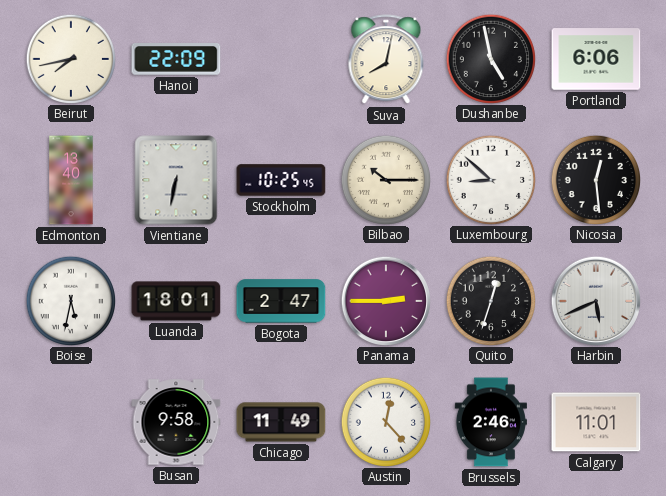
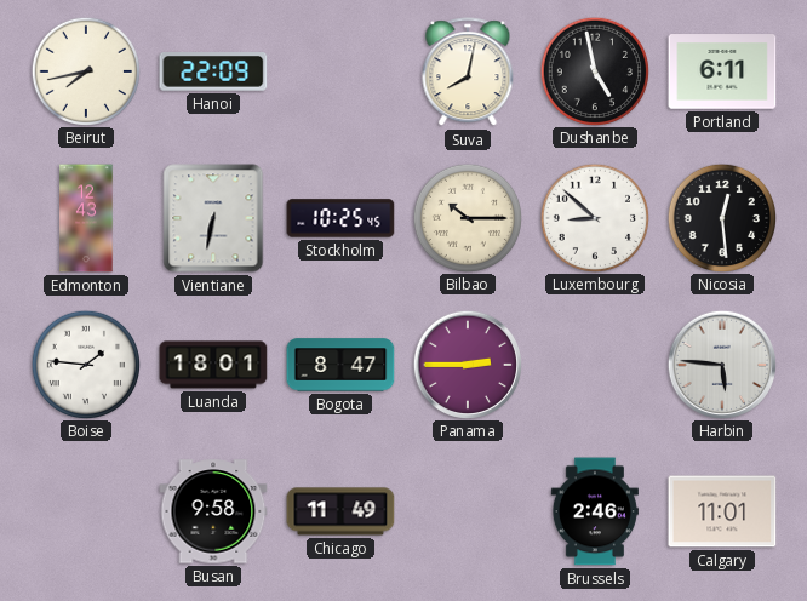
Portland: 6:06 -> 6:11
Edmonton: 13:40 -> 12:43
Boise: 5:32 -> 1:46
Bogota: 2:47 -> 8:47
Quito: 12:33 -> none
Harbin: 5:41 -> 5:46
Austin: 12:23 -> none
